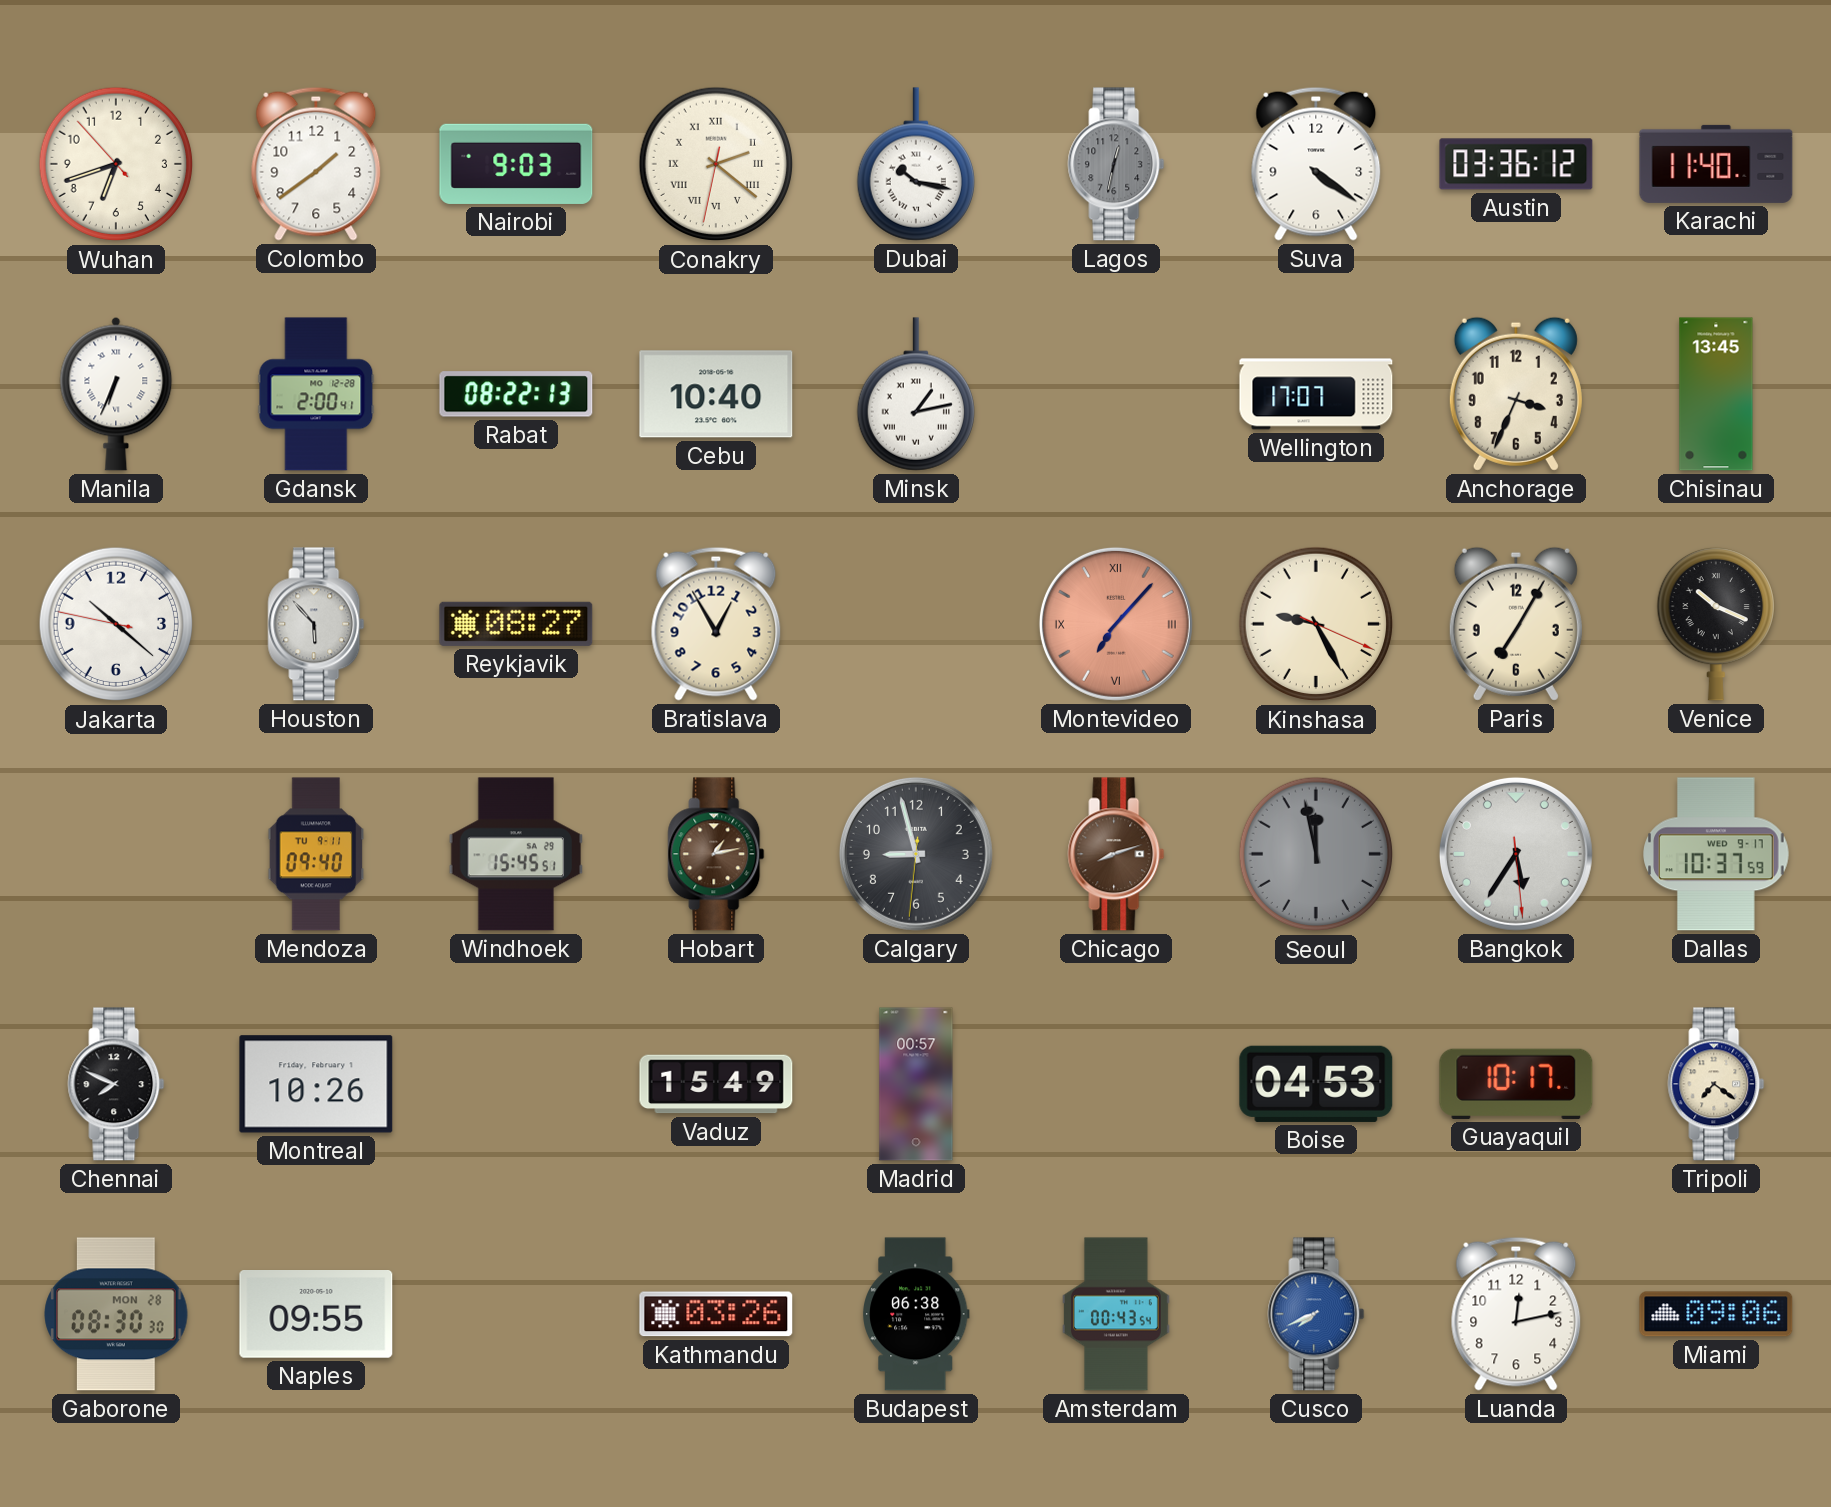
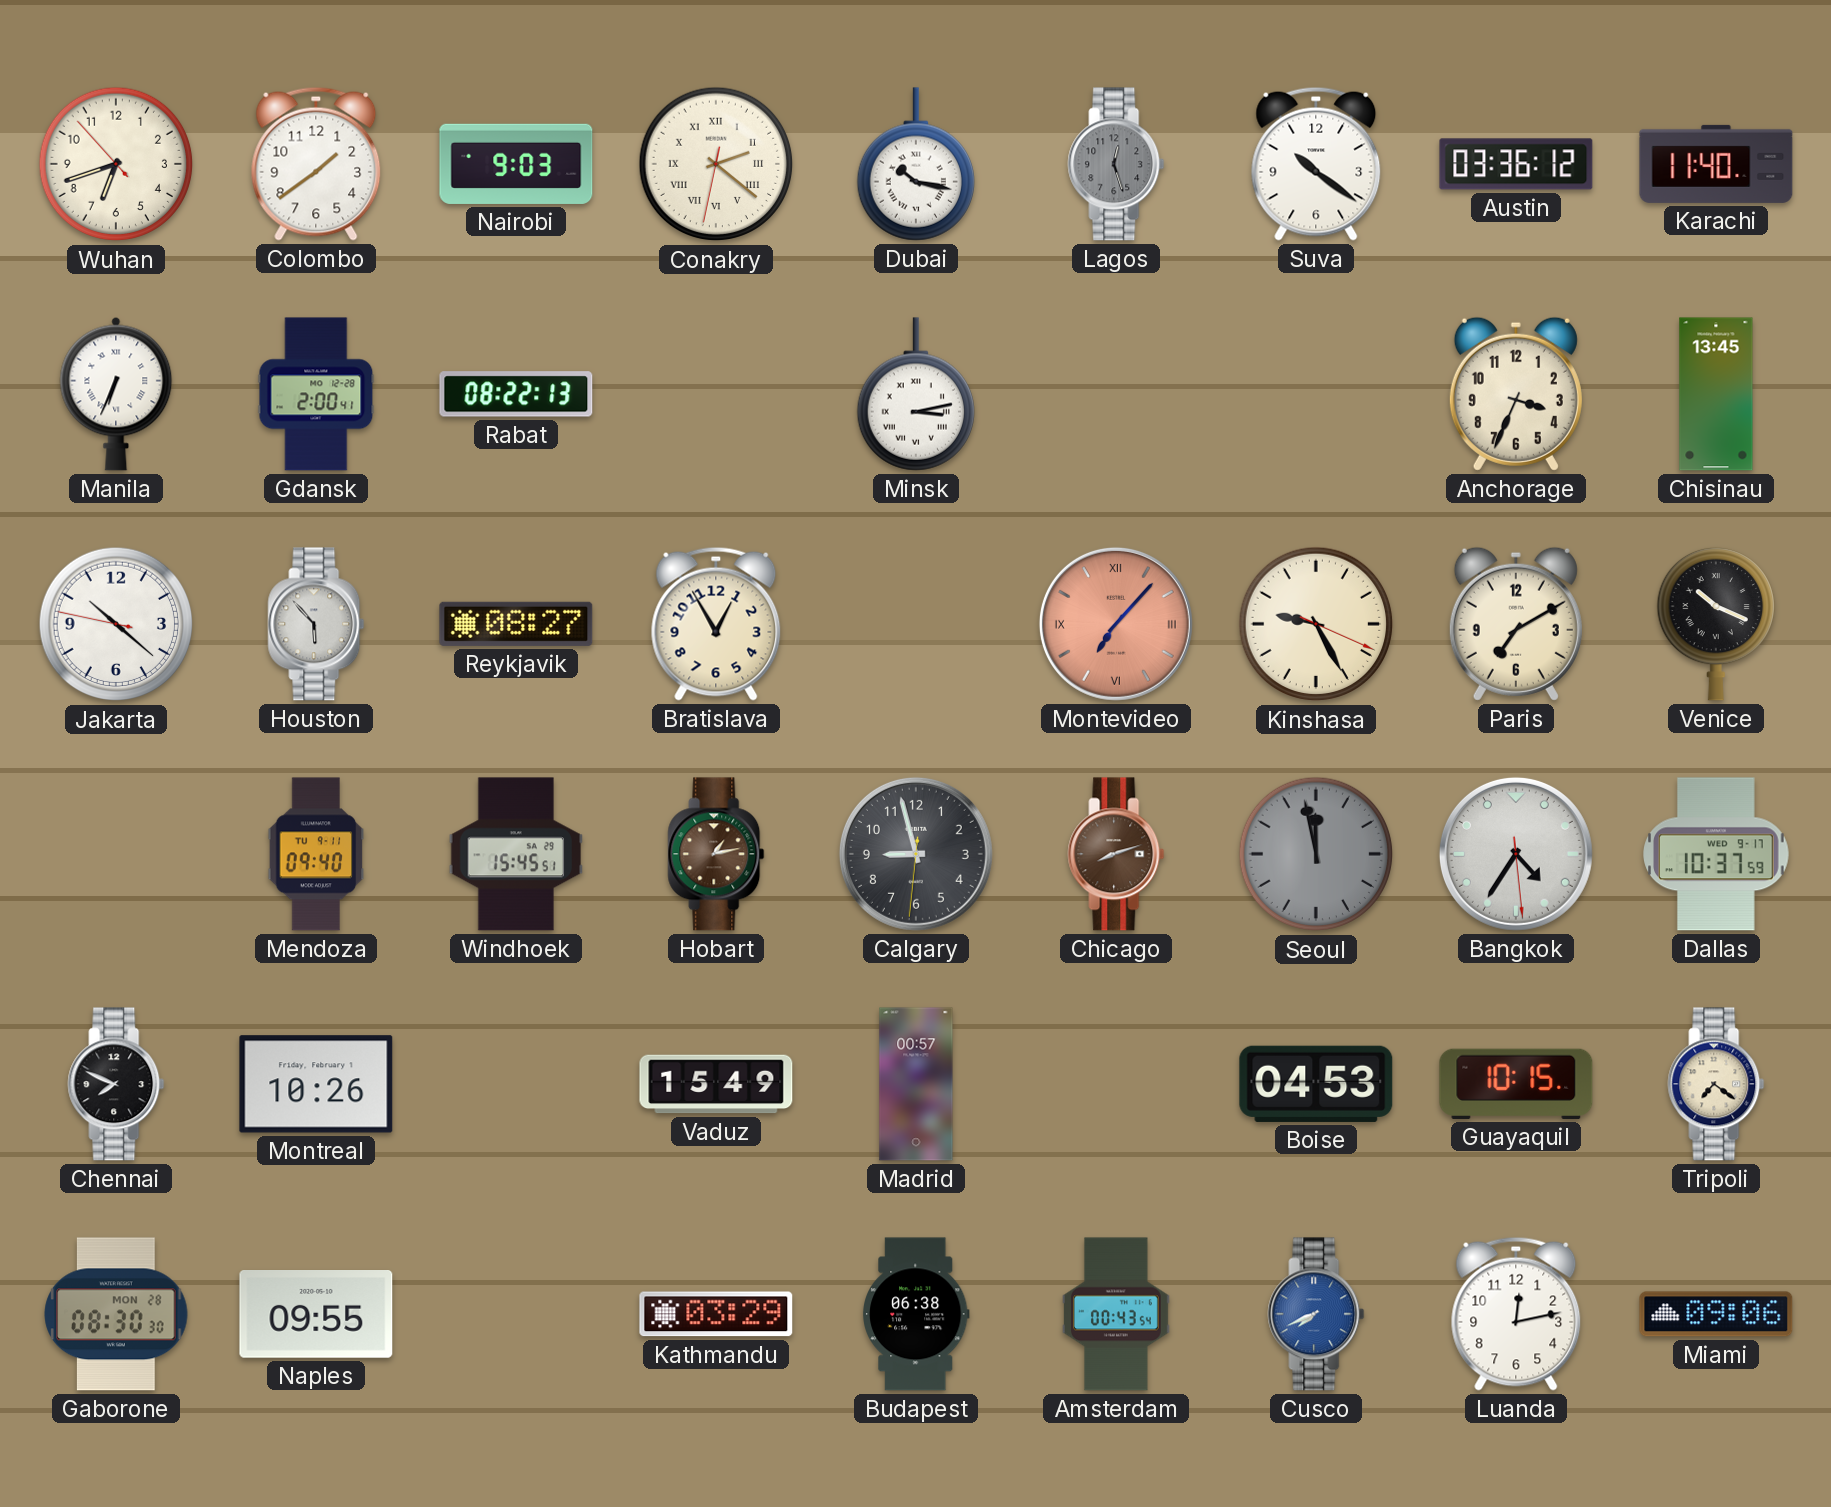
Lagos: 12:32 -> 12:27
Suva: 4:21 -> 10:21
Cebu: 10:40 -> none
Minsk: 1:13 -> 3:13
Wellington: 17:07 -> none
Paris: 7:05 -> 7:10
Bangkok: 5:35 -> 4:35
Guayaquil: 10:17 -> 10:15
Kathmandu: 03:26 -> 03:29
